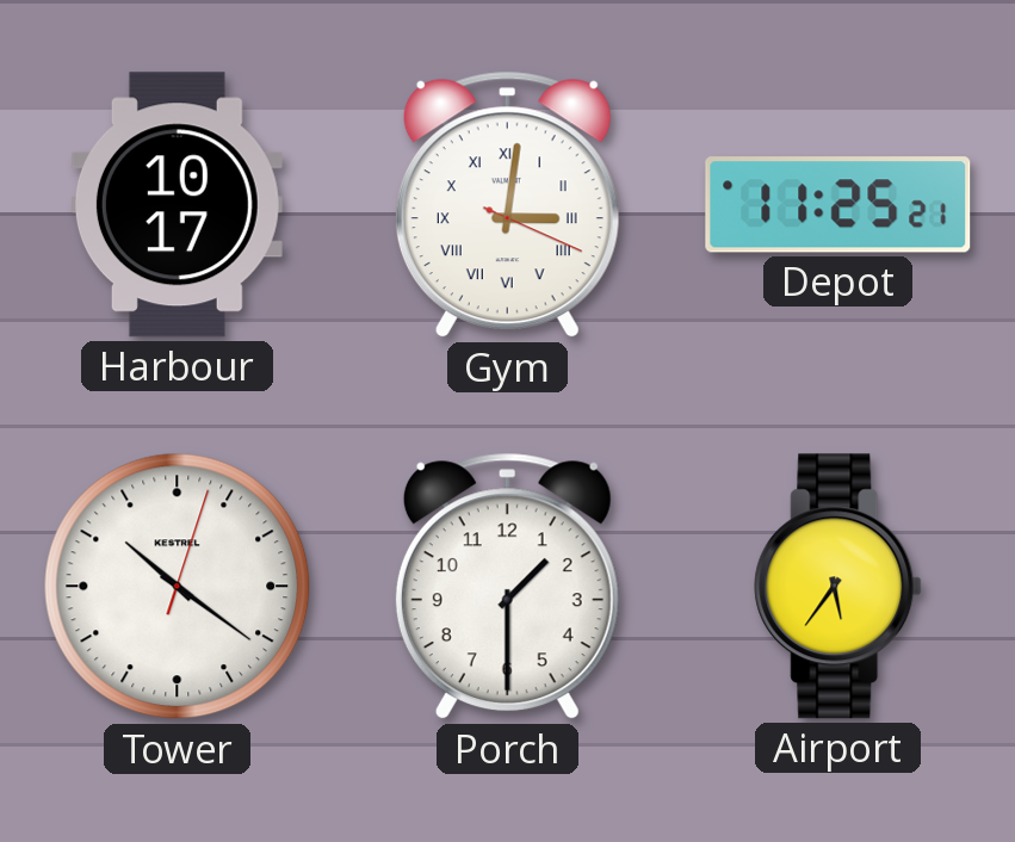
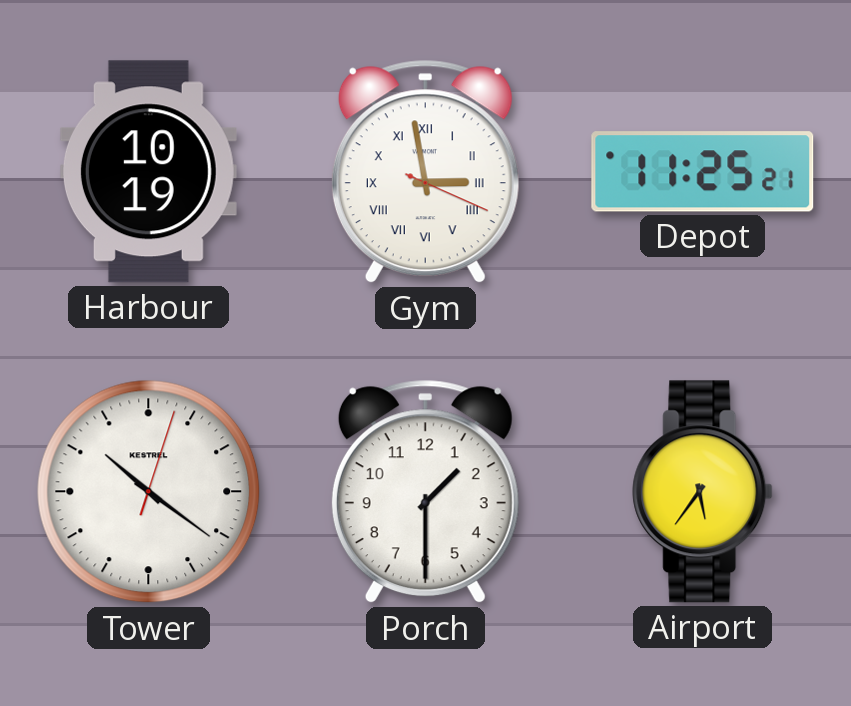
Harbour: 10:17 -> 10:19
Gym: 3:01 -> 2:58
